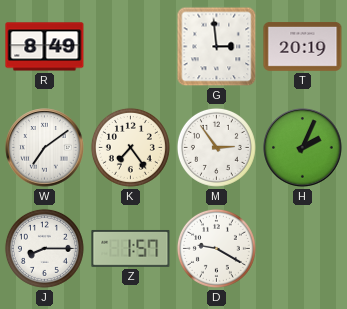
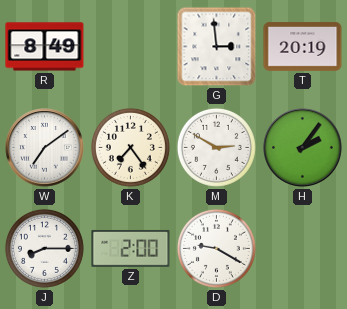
M: 2:54 -> 2:50
H: 2:04 -> 2:06
Z: 1:57 -> 2:00
